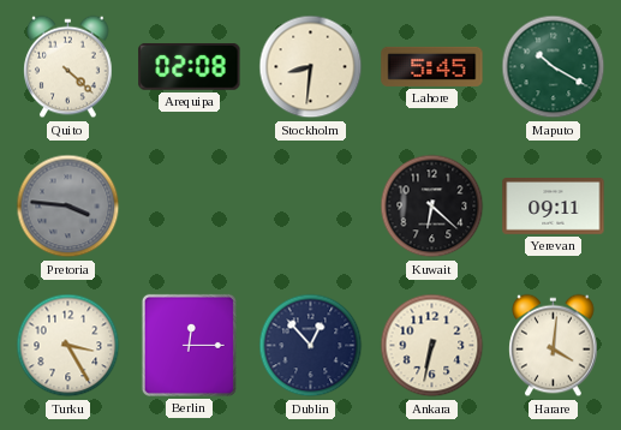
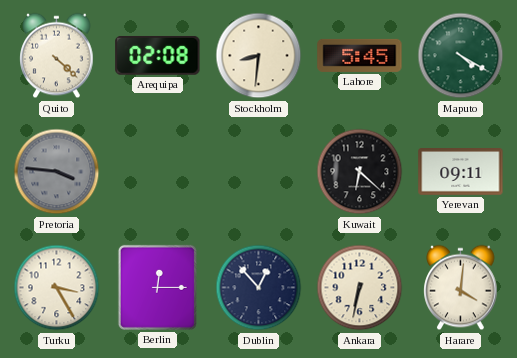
Maputo: 10:20 -> 4:20
